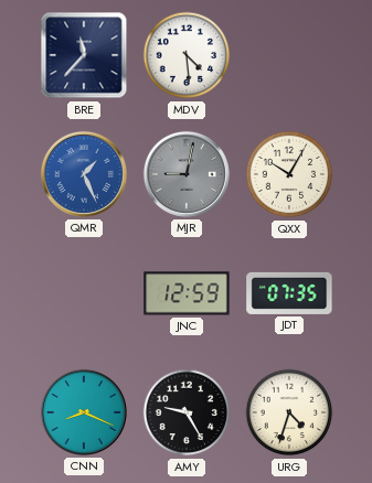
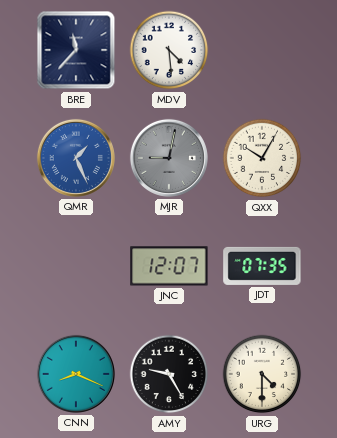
JNC: 12:59 -> 12:07
URG: 4:33 -> 4:30
